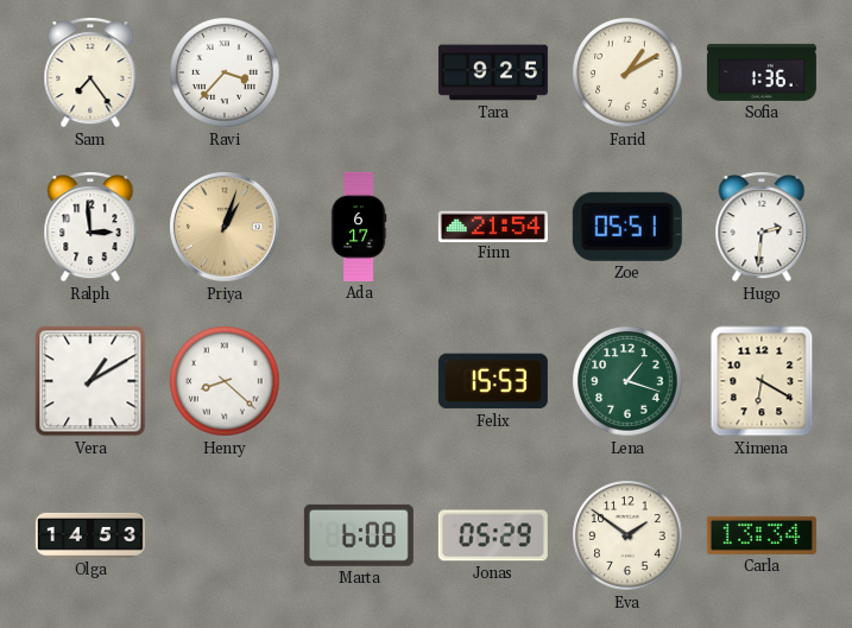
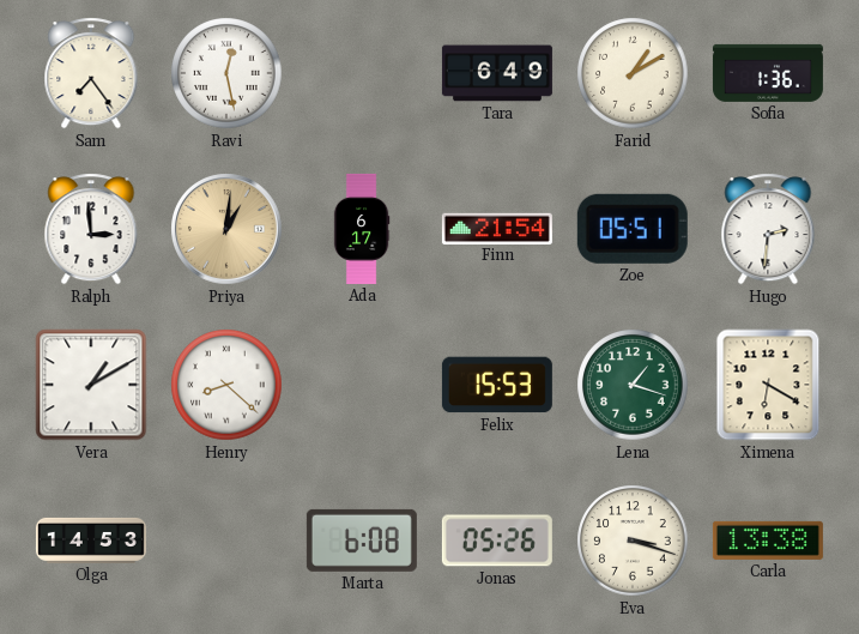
Ravi: 3:37 -> 12:28
Tara: 9:25 -> 6:49
Priya: 1:03 -> 1:01
Jonas: 05:29 -> 05:26
Eva: 1:51 -> 3:18
Carla: 13:34 -> 13:38
